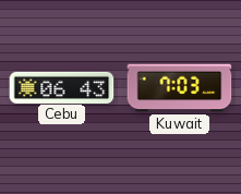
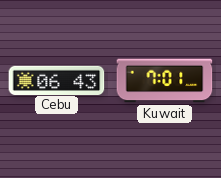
Kuwait: 7:03 -> 7:01
